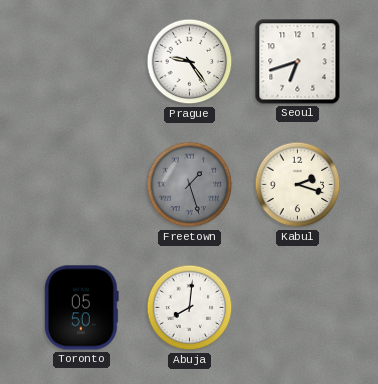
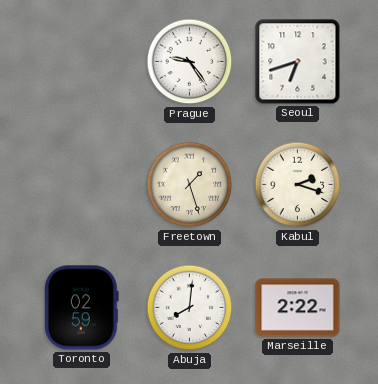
Freetown dial: grey -> cream
Toronto: 05:50 -> 02:59
Marseille: none -> 2:22
